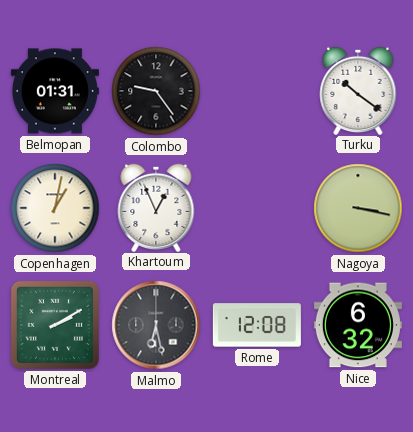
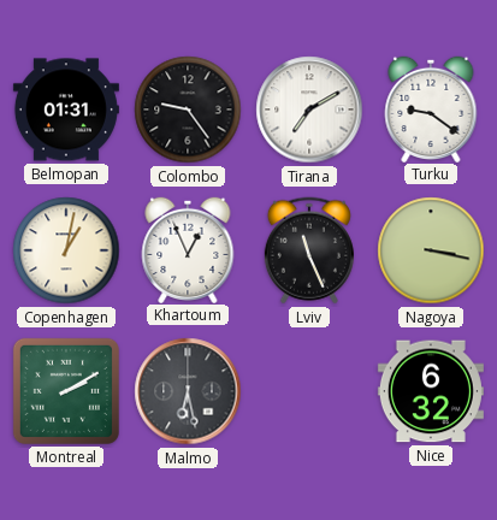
Tirana: none -> 7:10
Turku: 10:21 -> 9:21
Lviv: none -> 11:26
Rome: 12:08 -> none
